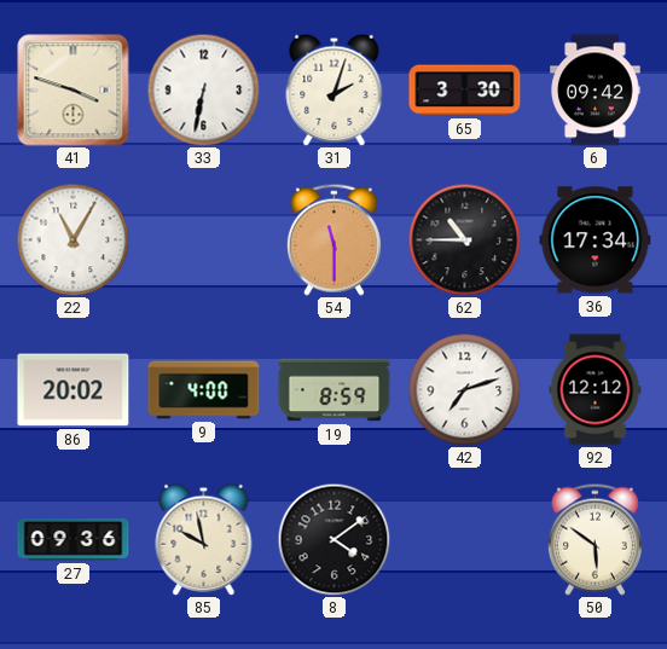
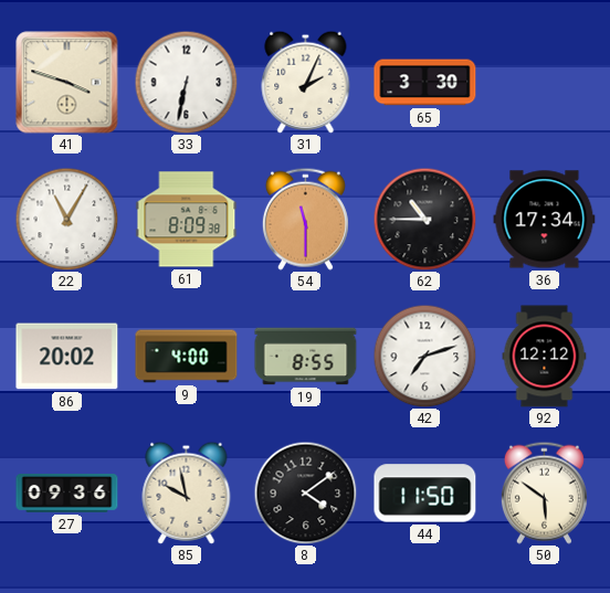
31: 2:03 -> 2:04
6: 09:42 -> none
61: none -> 8:09
19: 8:59 -> 8:55
44: none -> 11:50
